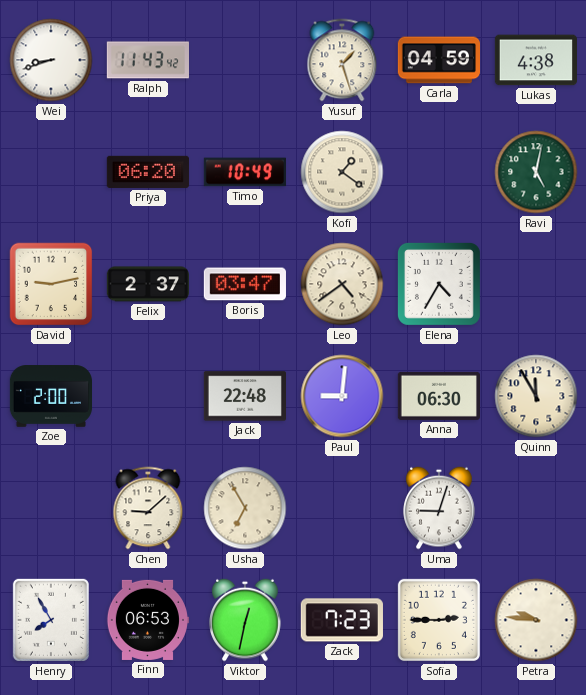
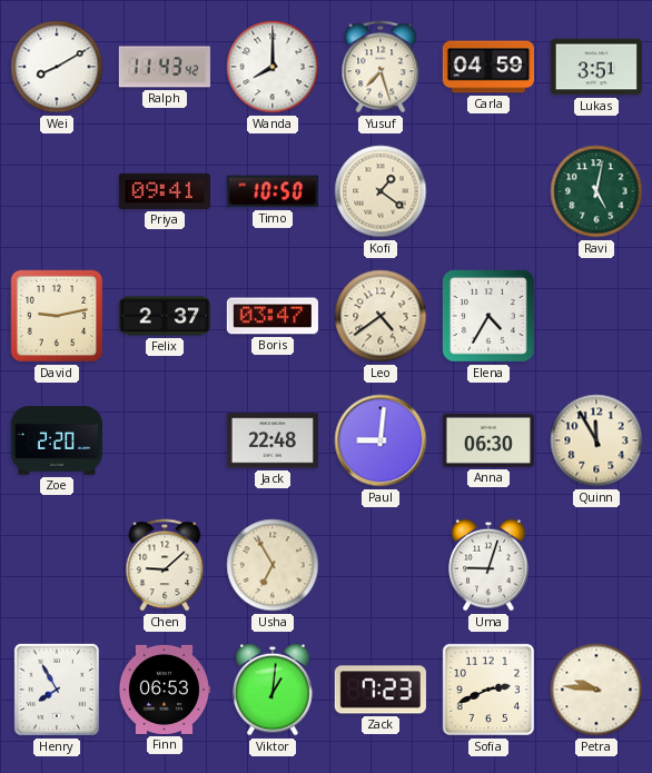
Wei: 8:42 -> 8:10
Wanda: none -> 8:00
Yusuf: 1:27 -> 7:27
Lukas: 4:38 -> 3:51
Priya: 06:20 -> 09:41
Timo: 10:49 -> 10:50
Zoe: 2:00 -> 2:20
Viktor: 12:32 -> 1:01
Sofia: 2:45 -> 2:41
